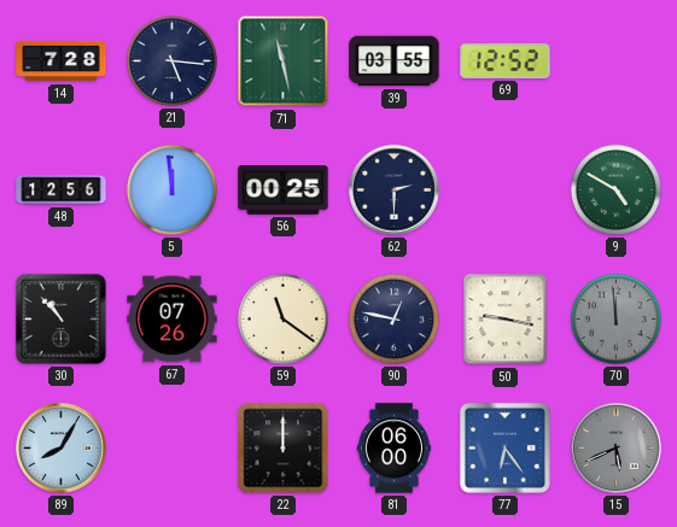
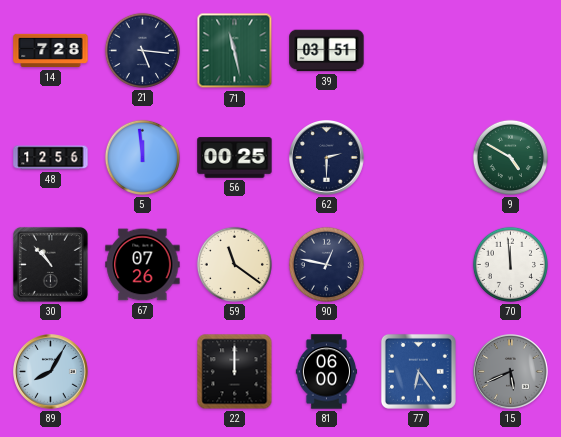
39: 03:55 -> 03:51
69: 12:52 -> none
50: 9:17 -> none
70 dial: grey -> white
